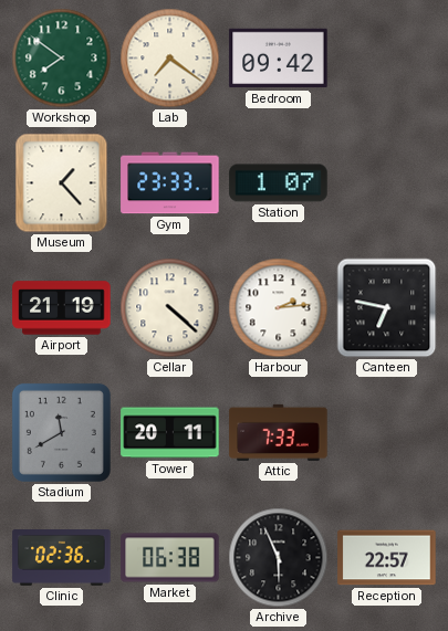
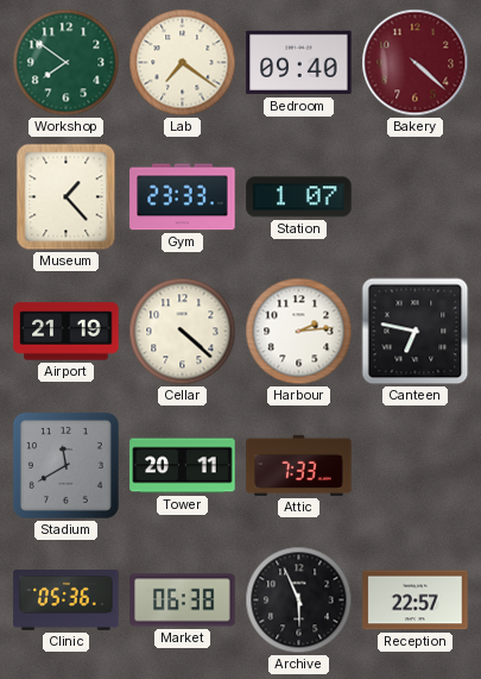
Bedroom: 09:42 -> 09:40
Bakery: none -> 4:22
Clinic: 02:36 -> 05:36
